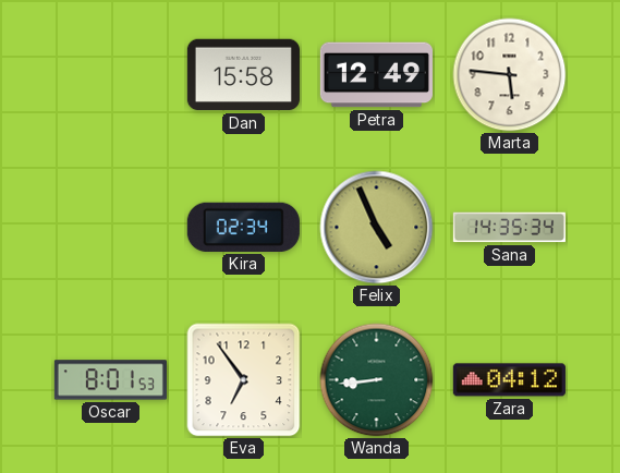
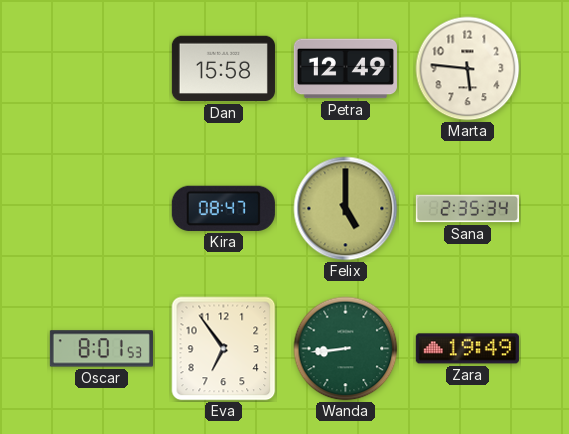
Kira: 02:34 -> 08:47
Felix: 4:56 -> 5:00
Sana: 14:35 -> 2:35
Zara: 04:12 -> 19:49
